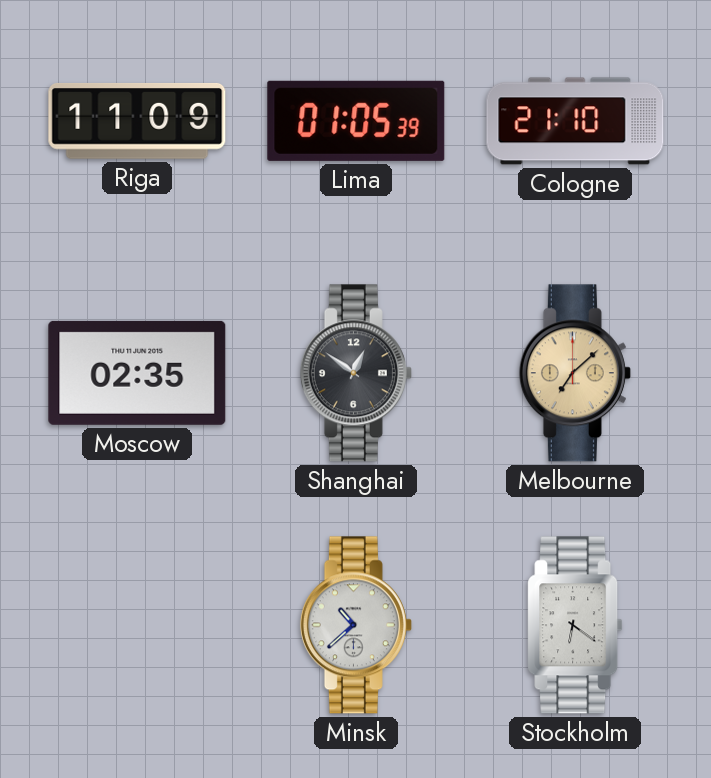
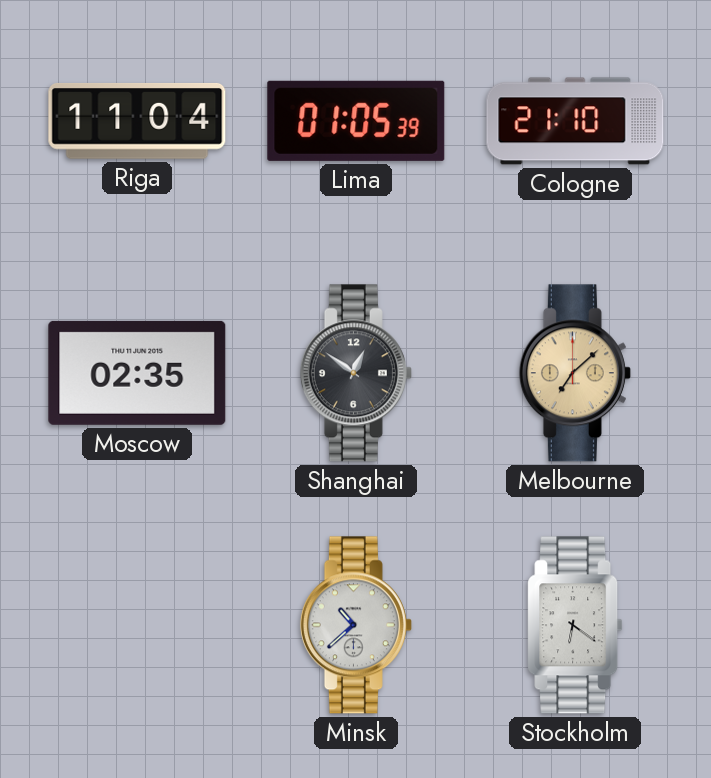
Riga: 11:09 -> 11:04
